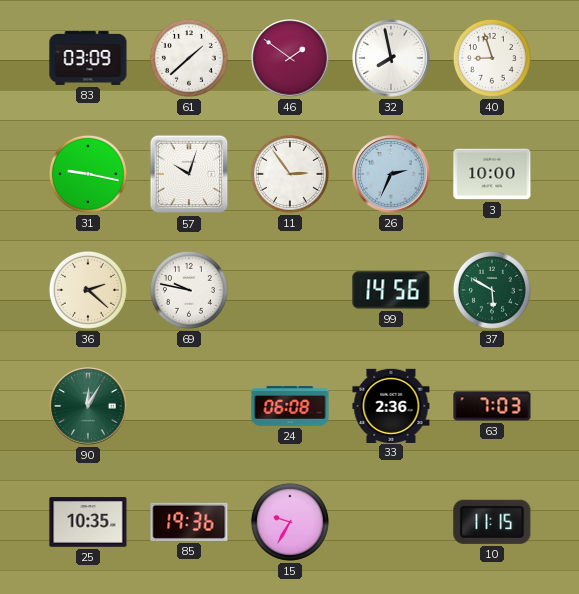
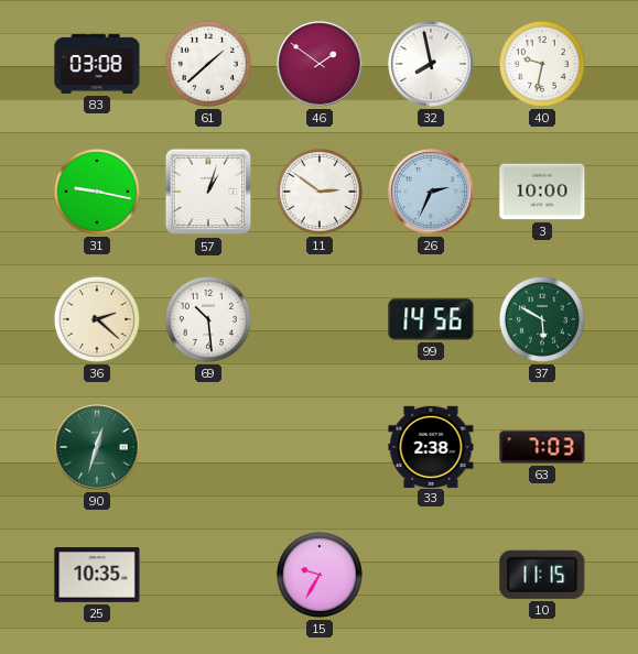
83: 03:09 -> 03:08
40: 8:57 -> 9:32
57: 10:03 -> 1:03
11: 2:54 -> 2:51
69: 9:47 -> 10:29
90: 12:05 -> 12:33
24: 06:08 -> none
33: 2:36 -> 2:38
85: 19:36 -> none
